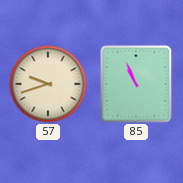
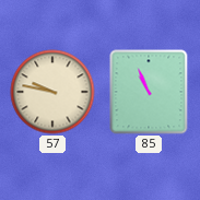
57: 9:42 -> 9:47
